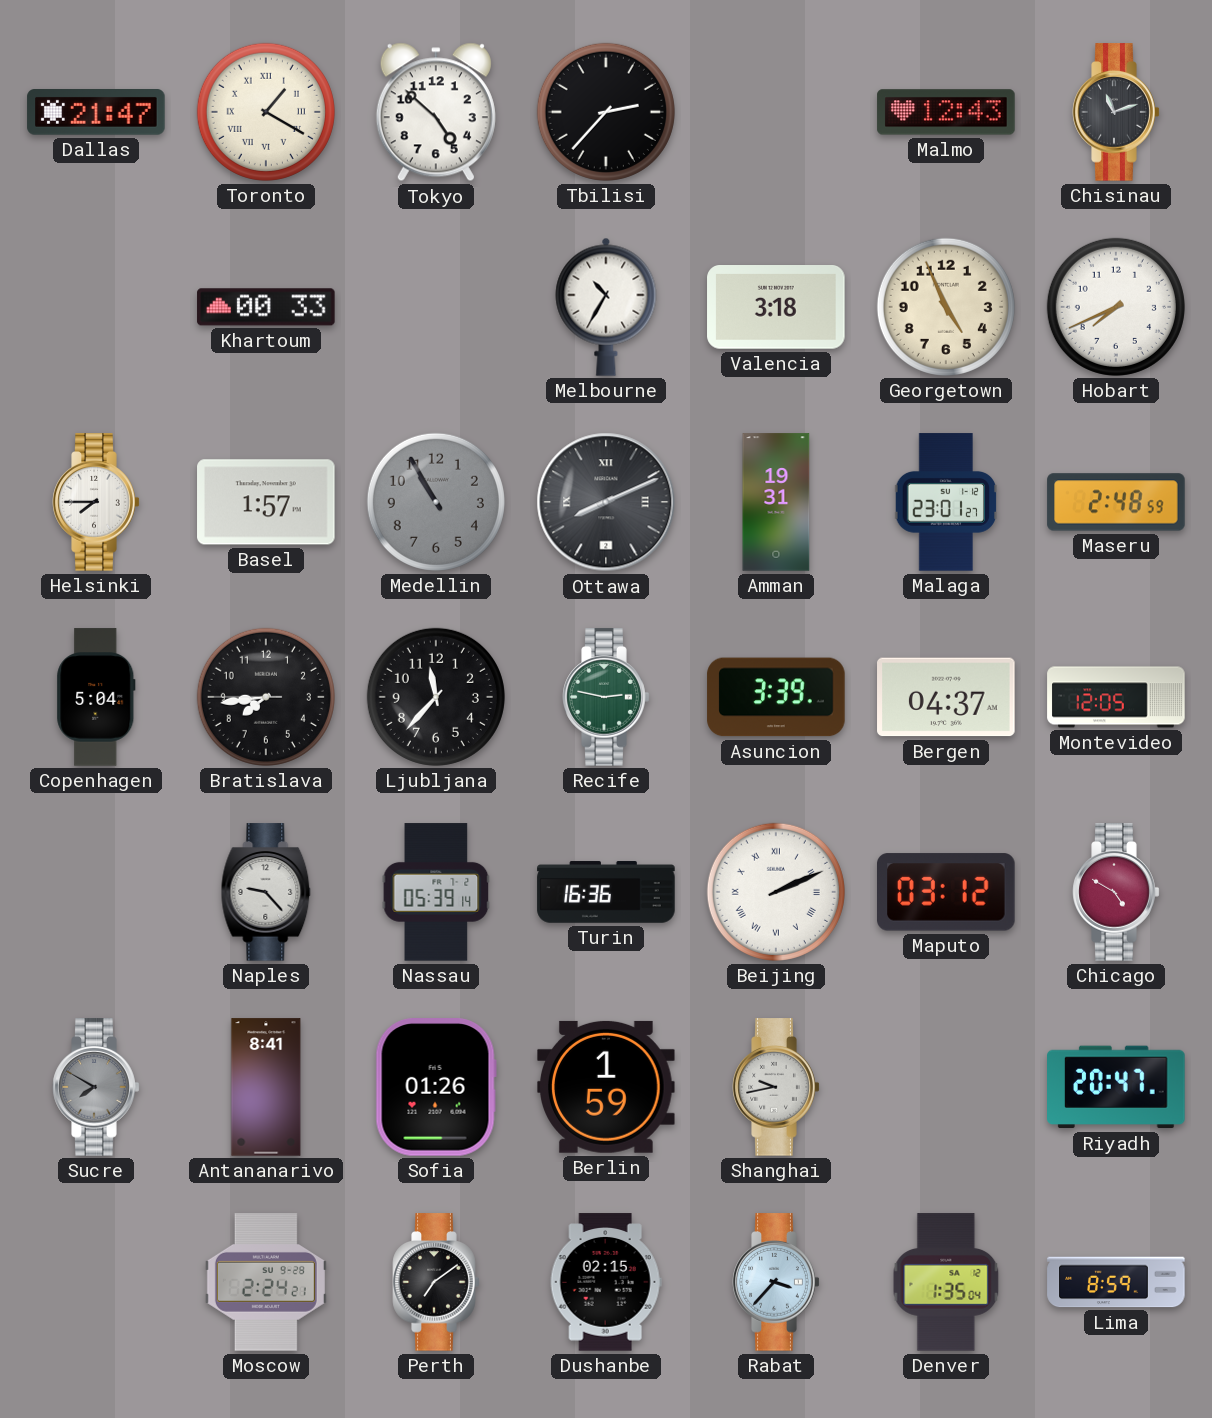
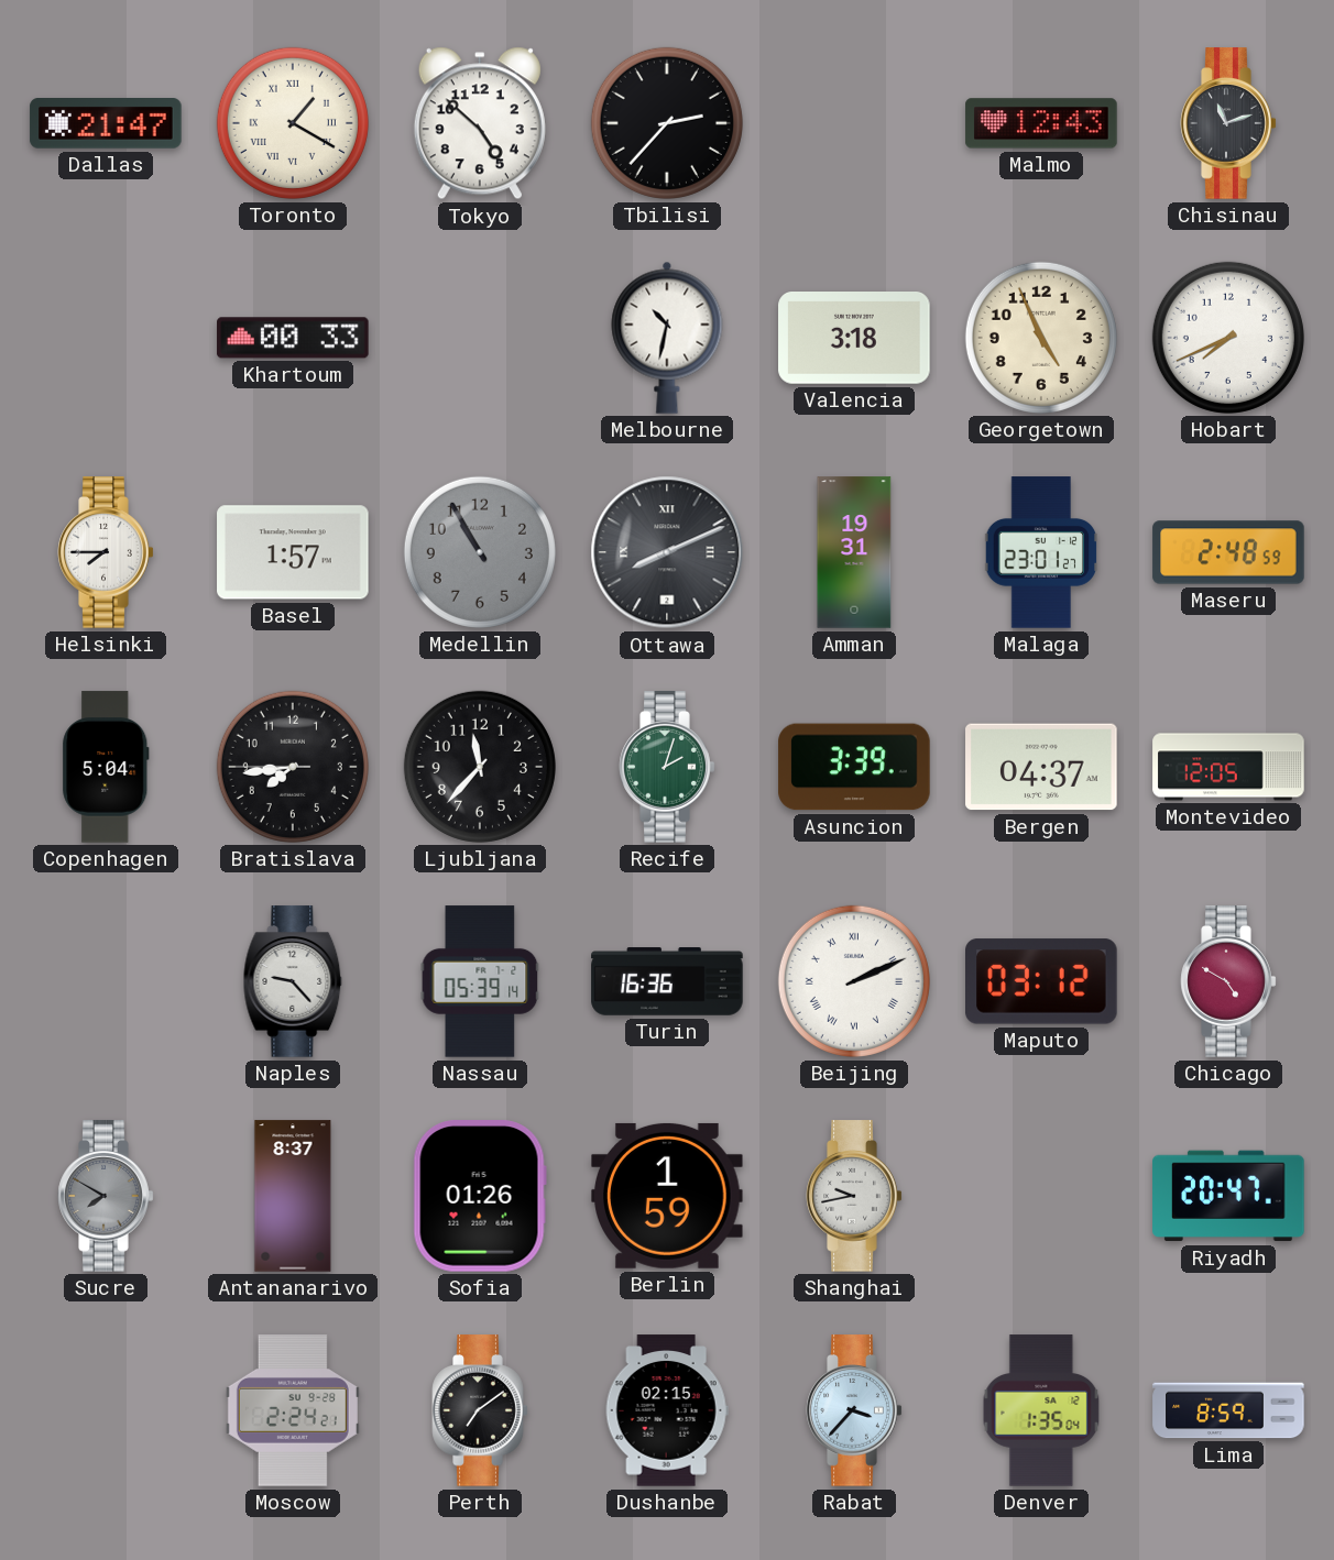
Melbourne: 10:35 -> 10:32
Recife: 2:47 -> 2:03
Antananarivo: 8:41 -> 8:37
